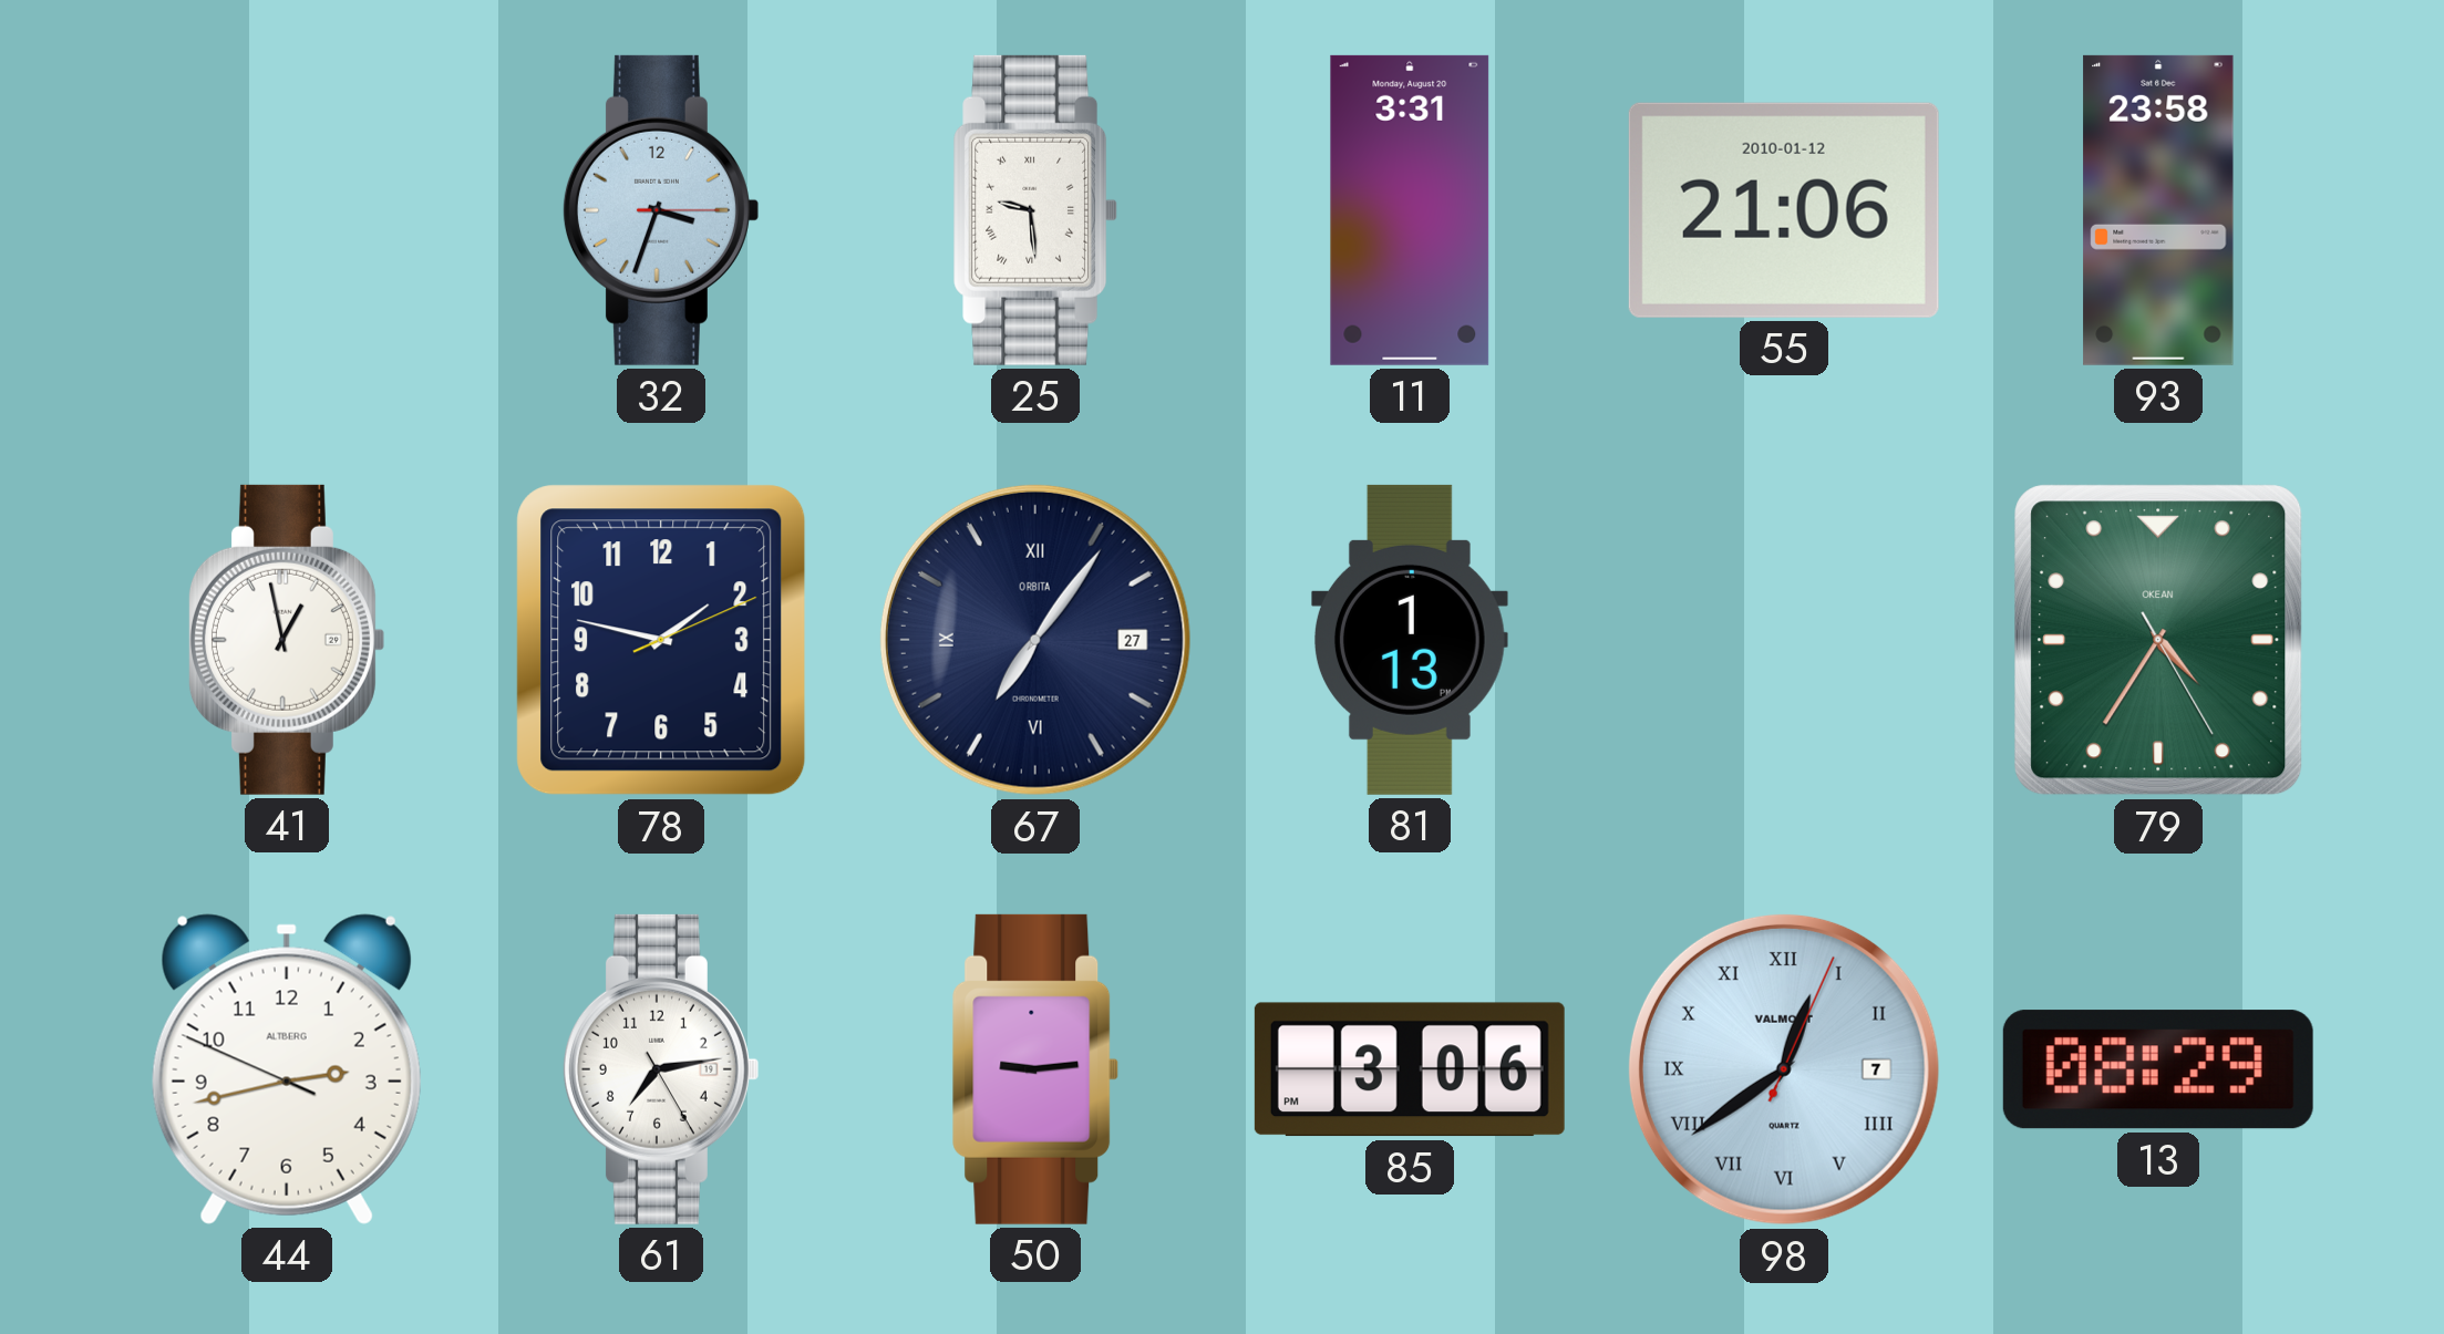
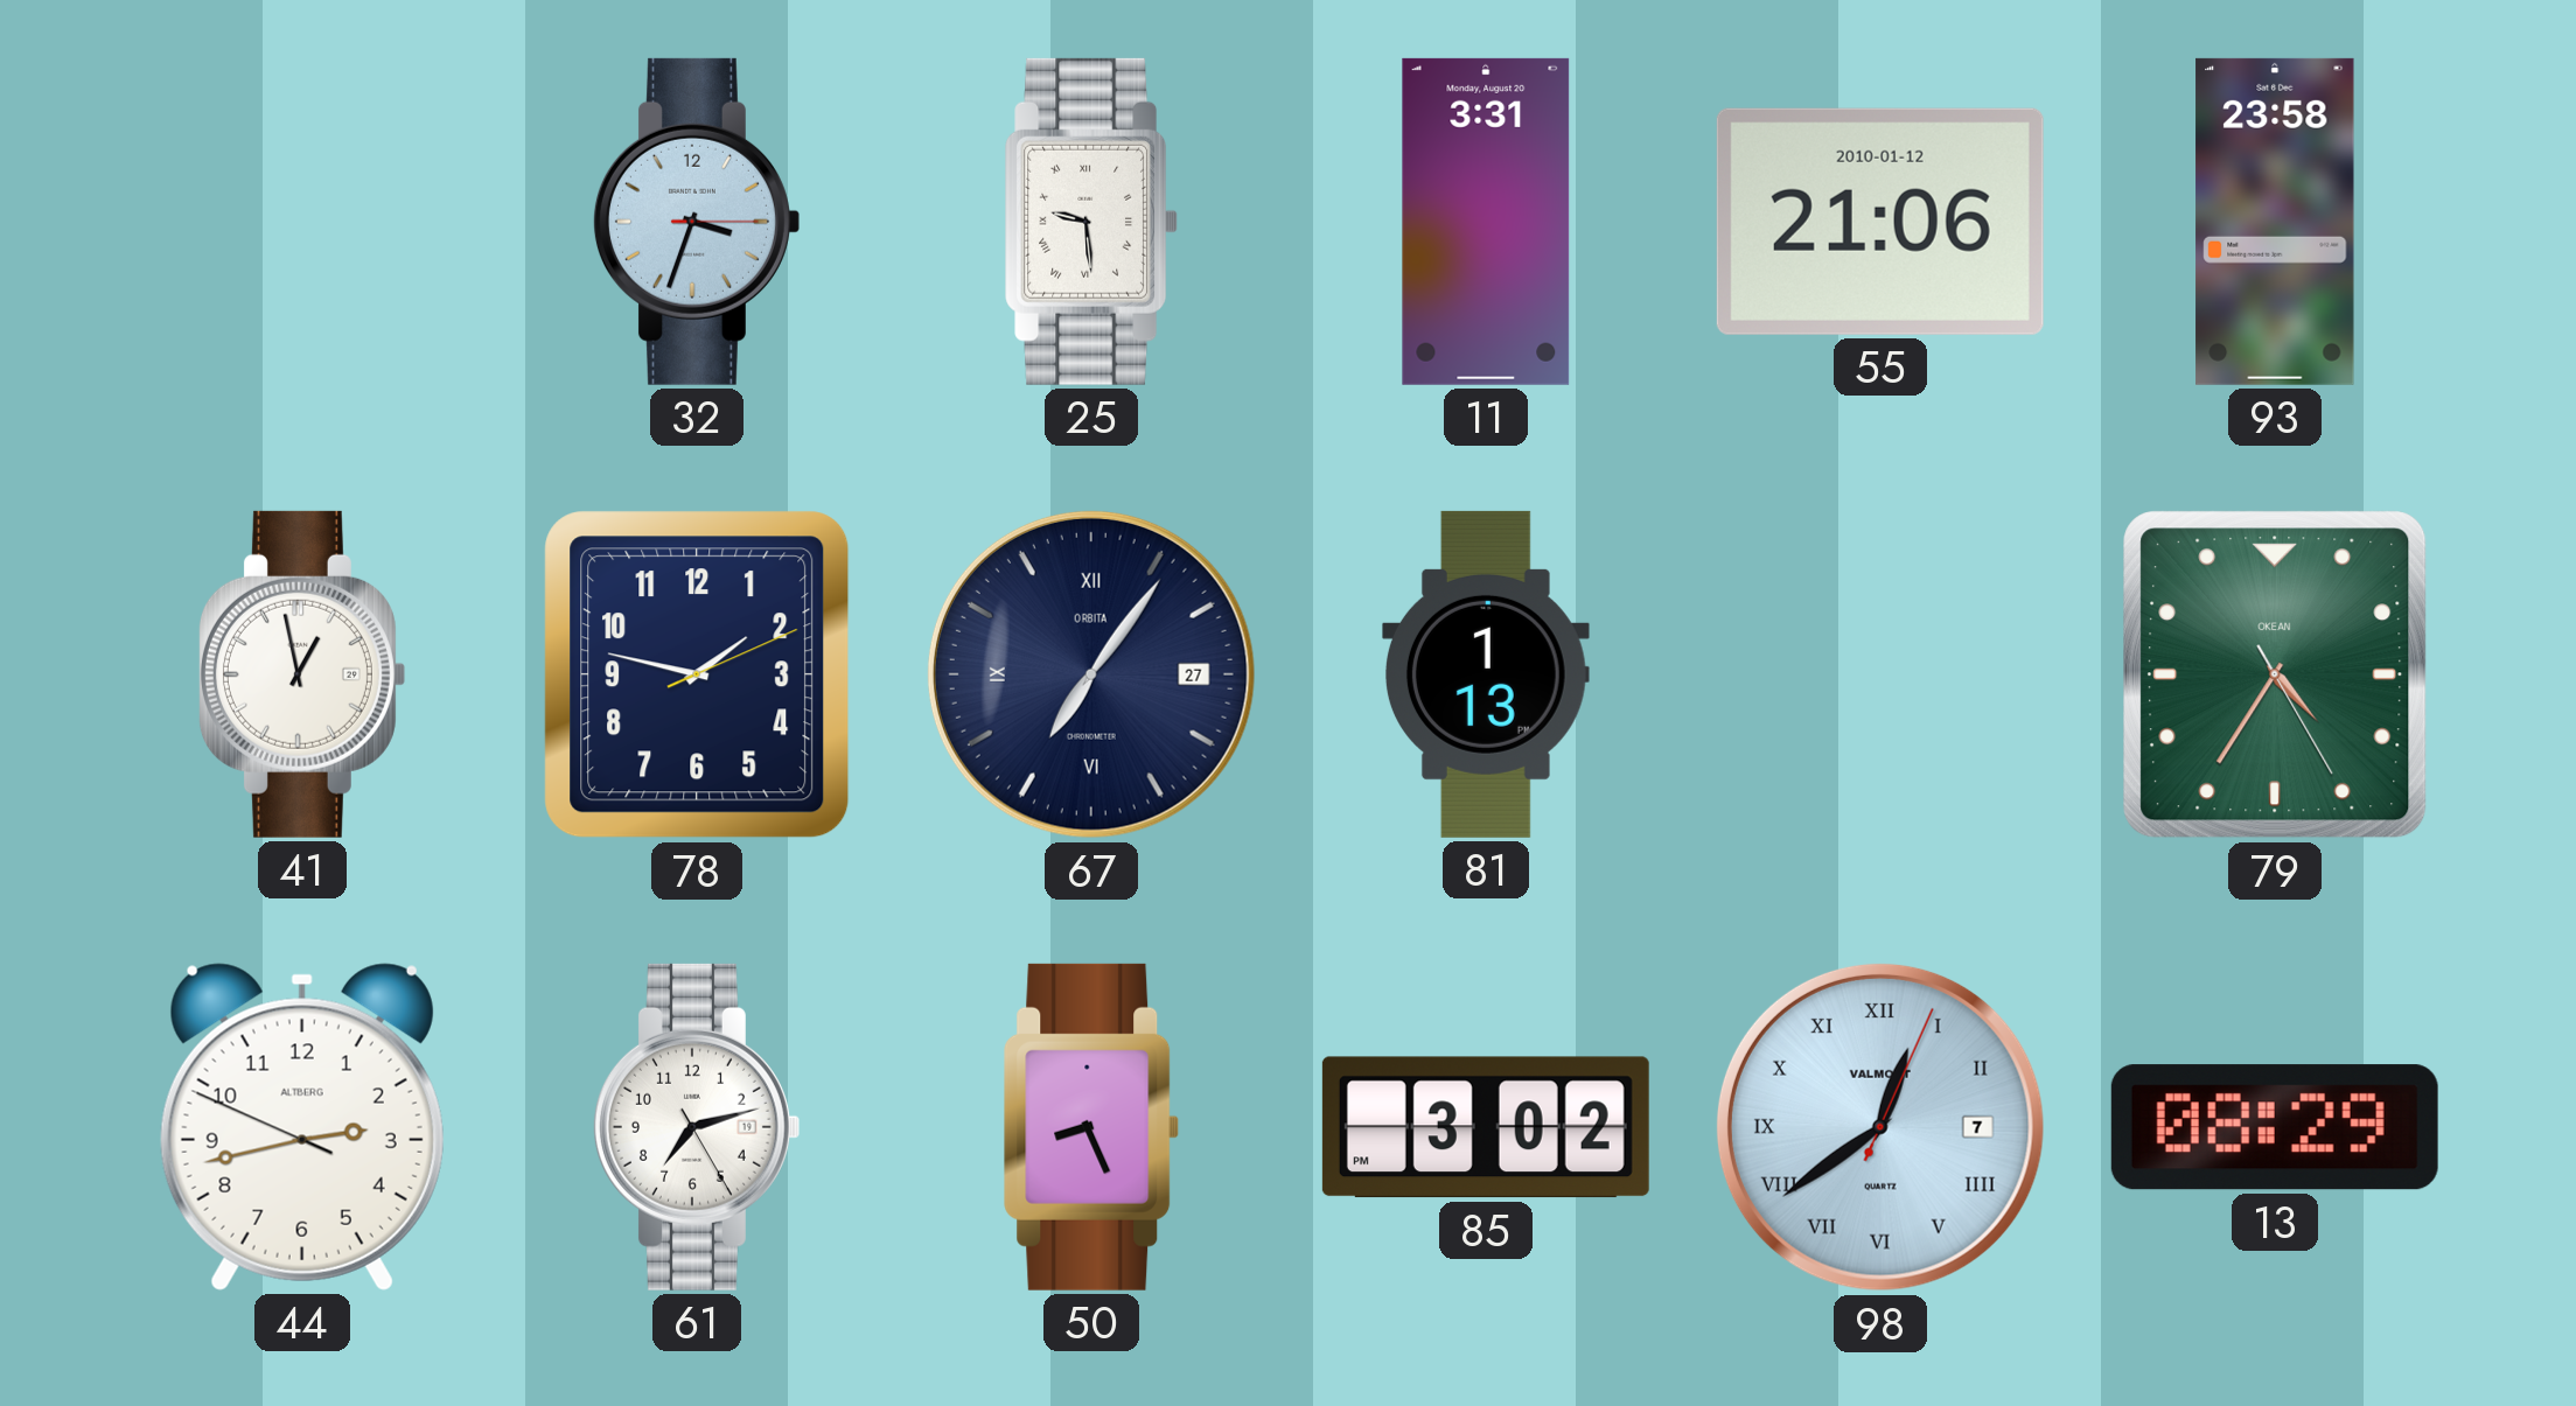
61: 7:13 -> 7:12
50: 9:14 -> 8:26
85: 3:06 -> 3:02
